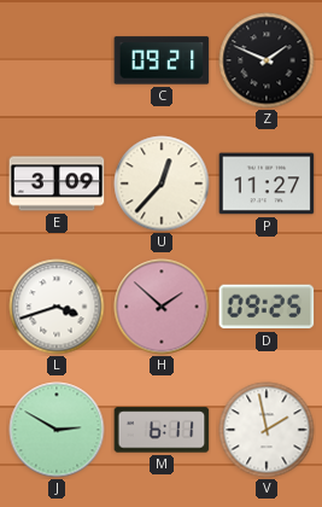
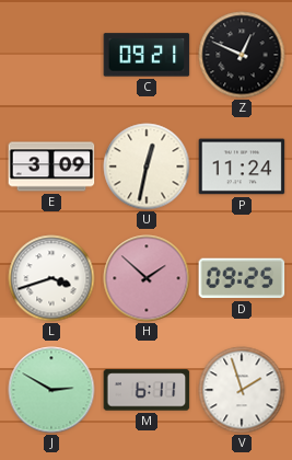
Z: 1:49 -> 12:49
U: 12:37 -> 12:32
P: 11:27 -> 11:24
V: 1:58 -> 1:57
